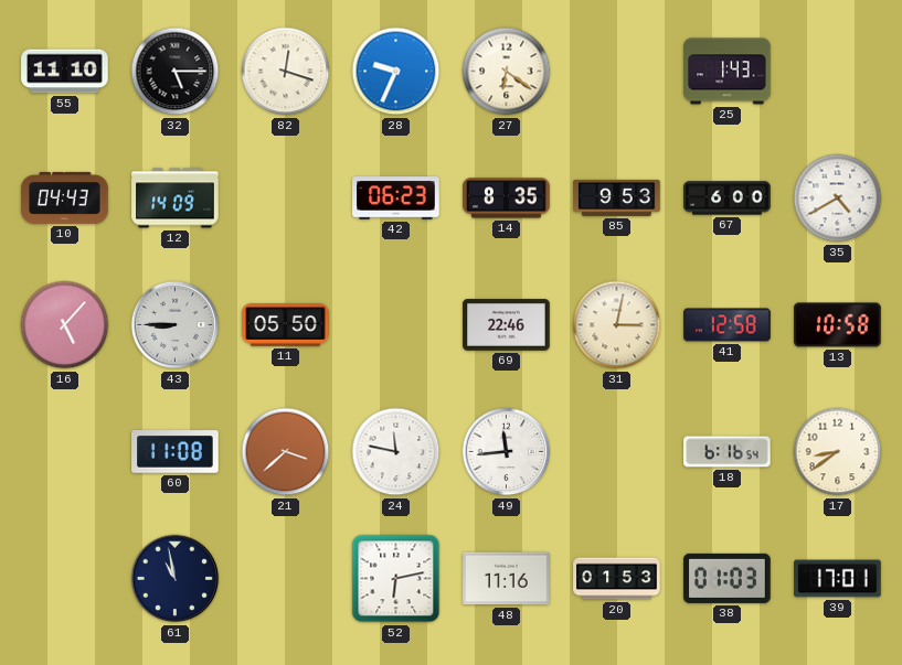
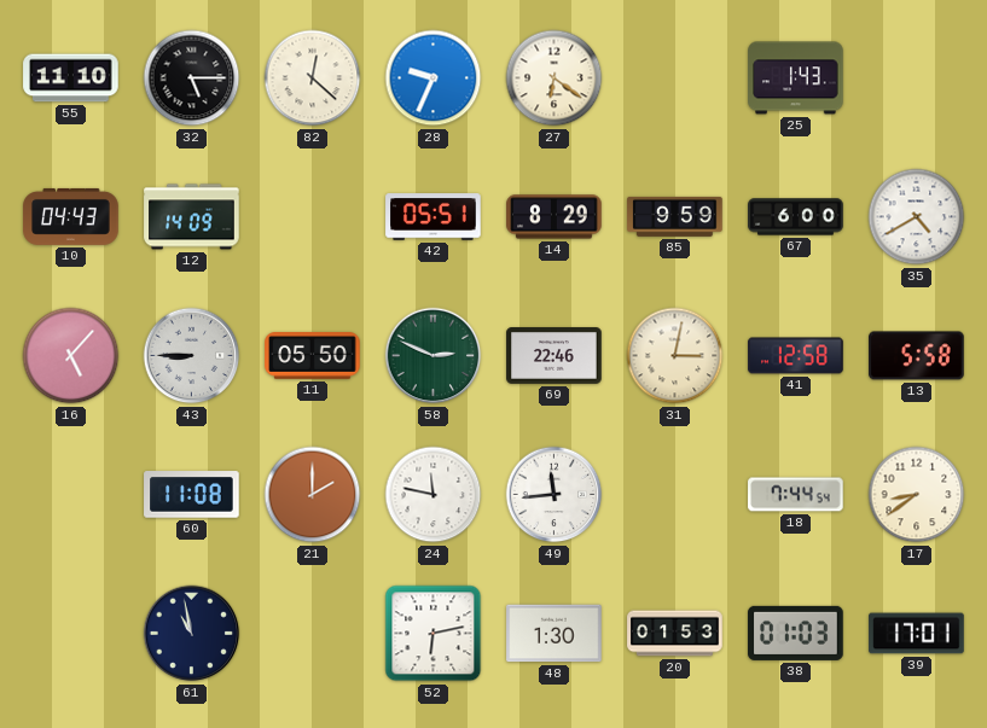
82: 12:18 -> 12:22
42: 06:23 -> 05:51
14: 8:35 -> 8:29
85: 9:53 -> 9:59
58: none -> 2:49
13: 10:58 -> 5:58
21: 3:38 -> 2:00
18: 6:16 -> 7:44
48: 11:16 -> 1:30
